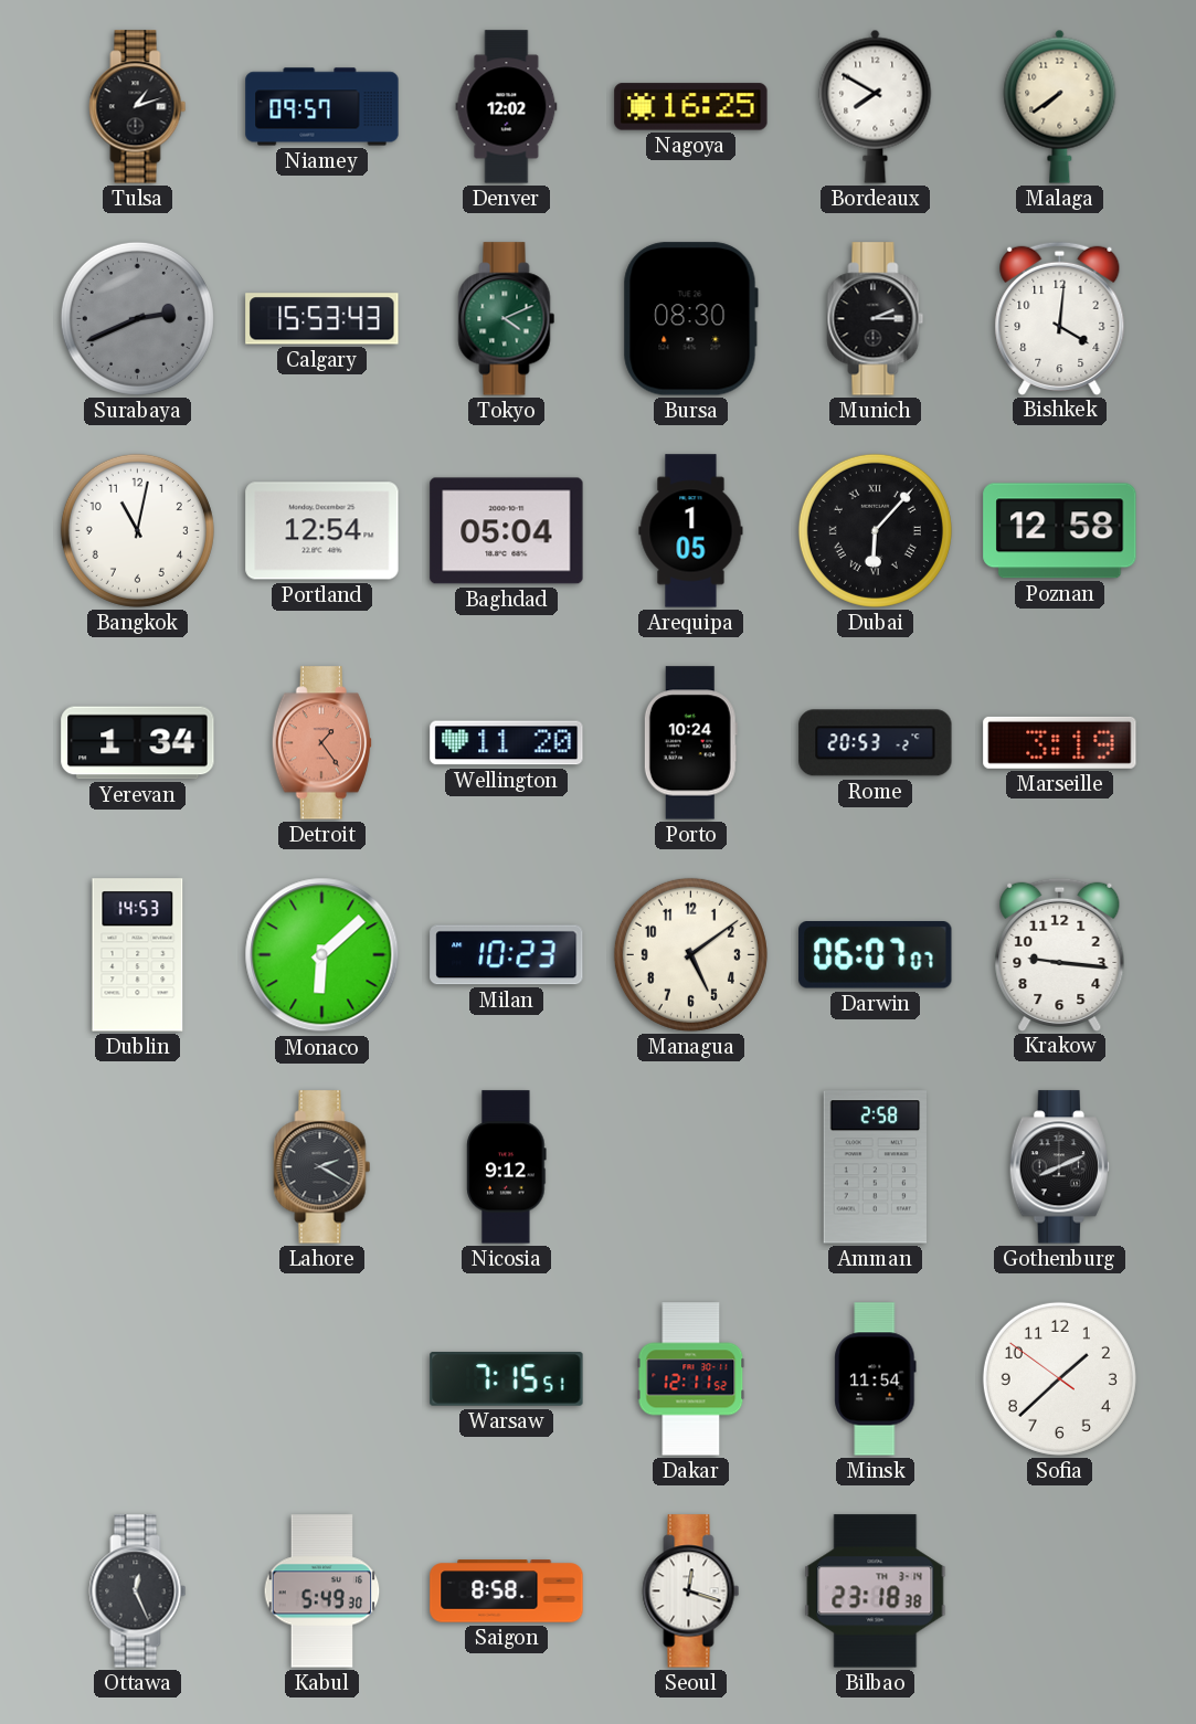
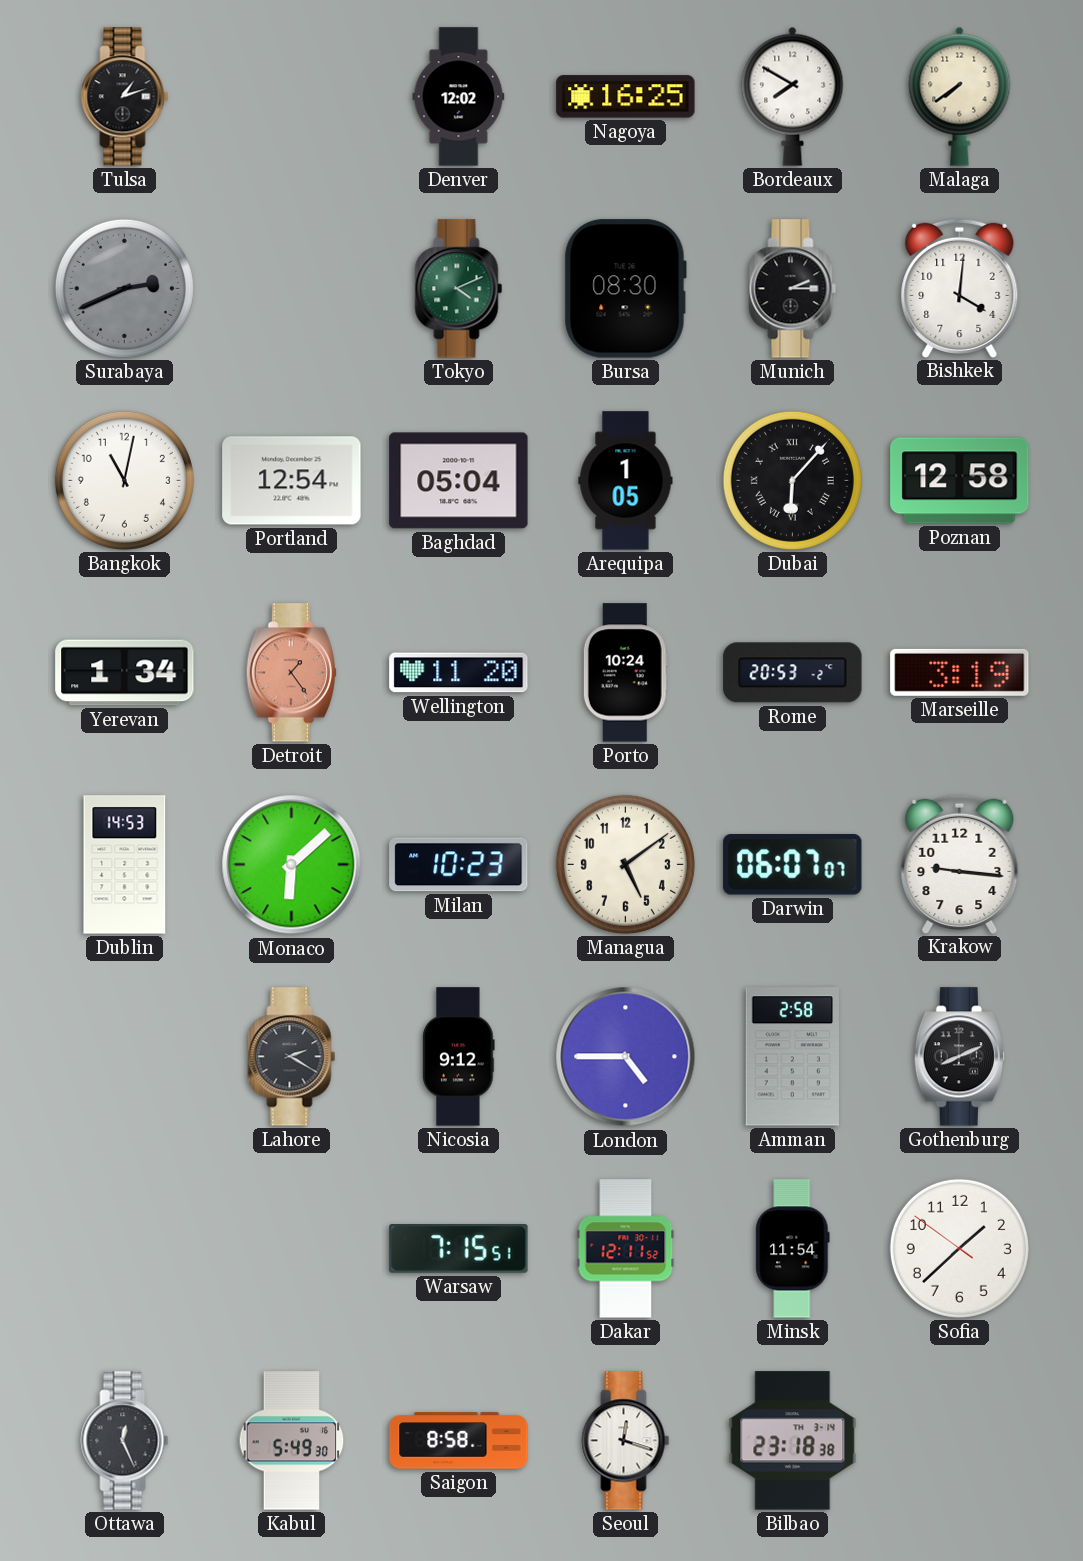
Niamey: 09:57 -> none
Calgary: 15:53 -> none
London: none -> 4:45
